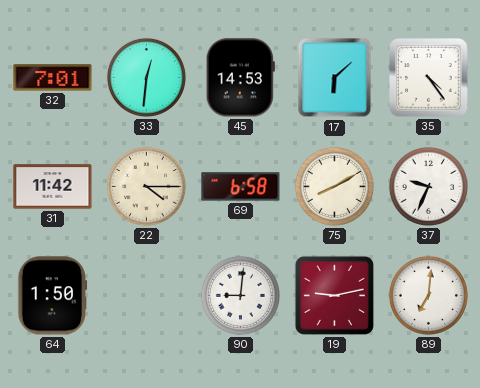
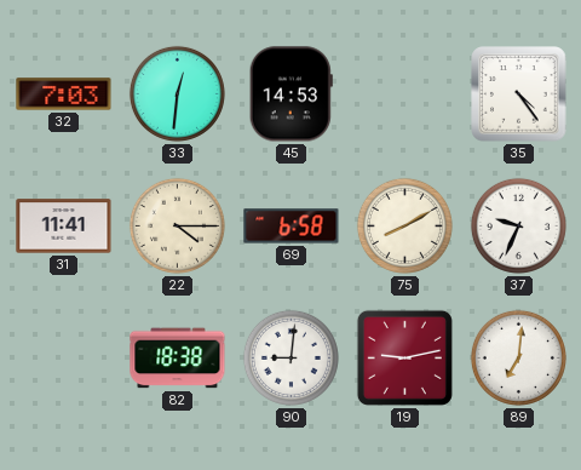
32: 7:01 -> 7:03
17: 6:08 -> none
31: 11:42 -> 11:41
64: 1:50 -> none
82: none -> 18:38
